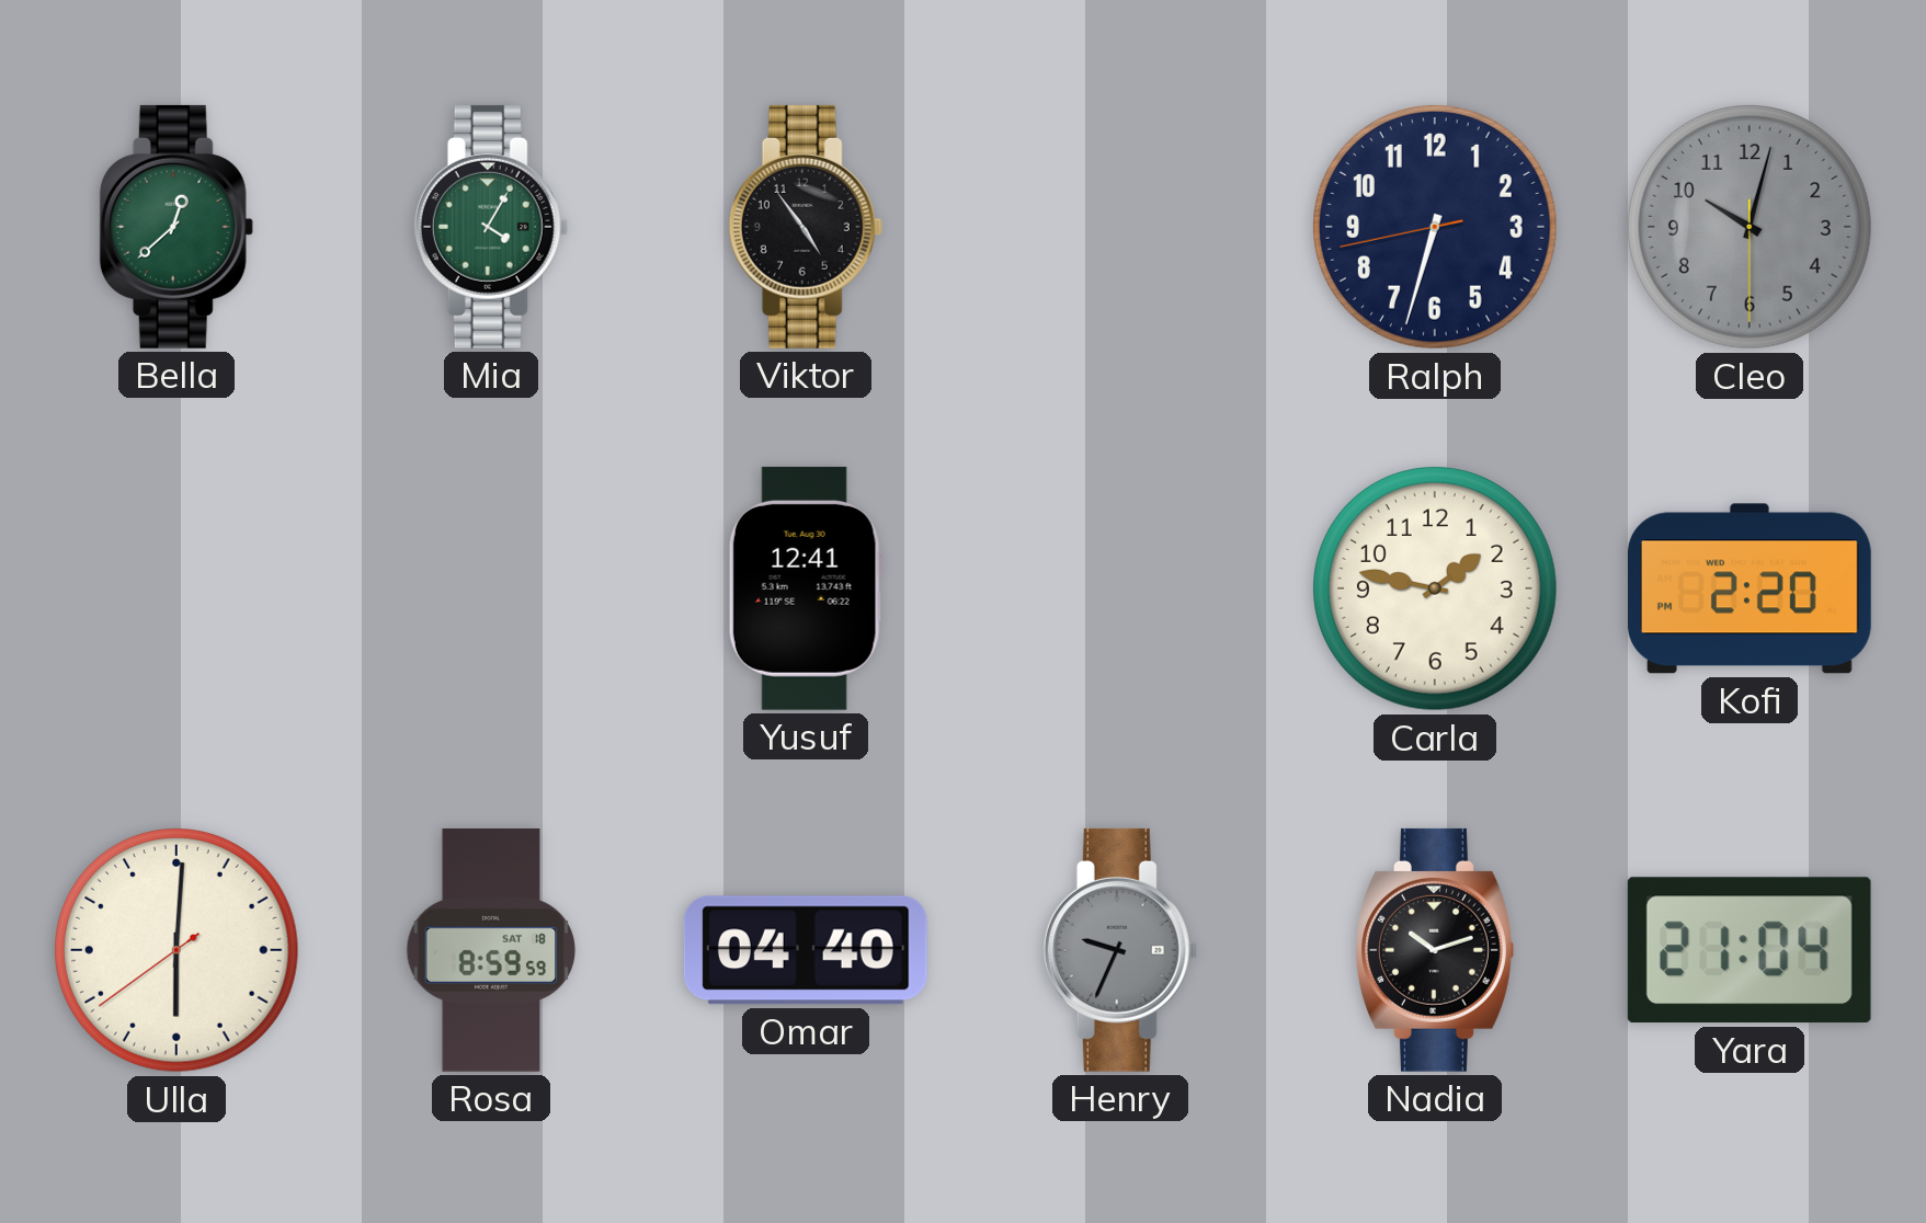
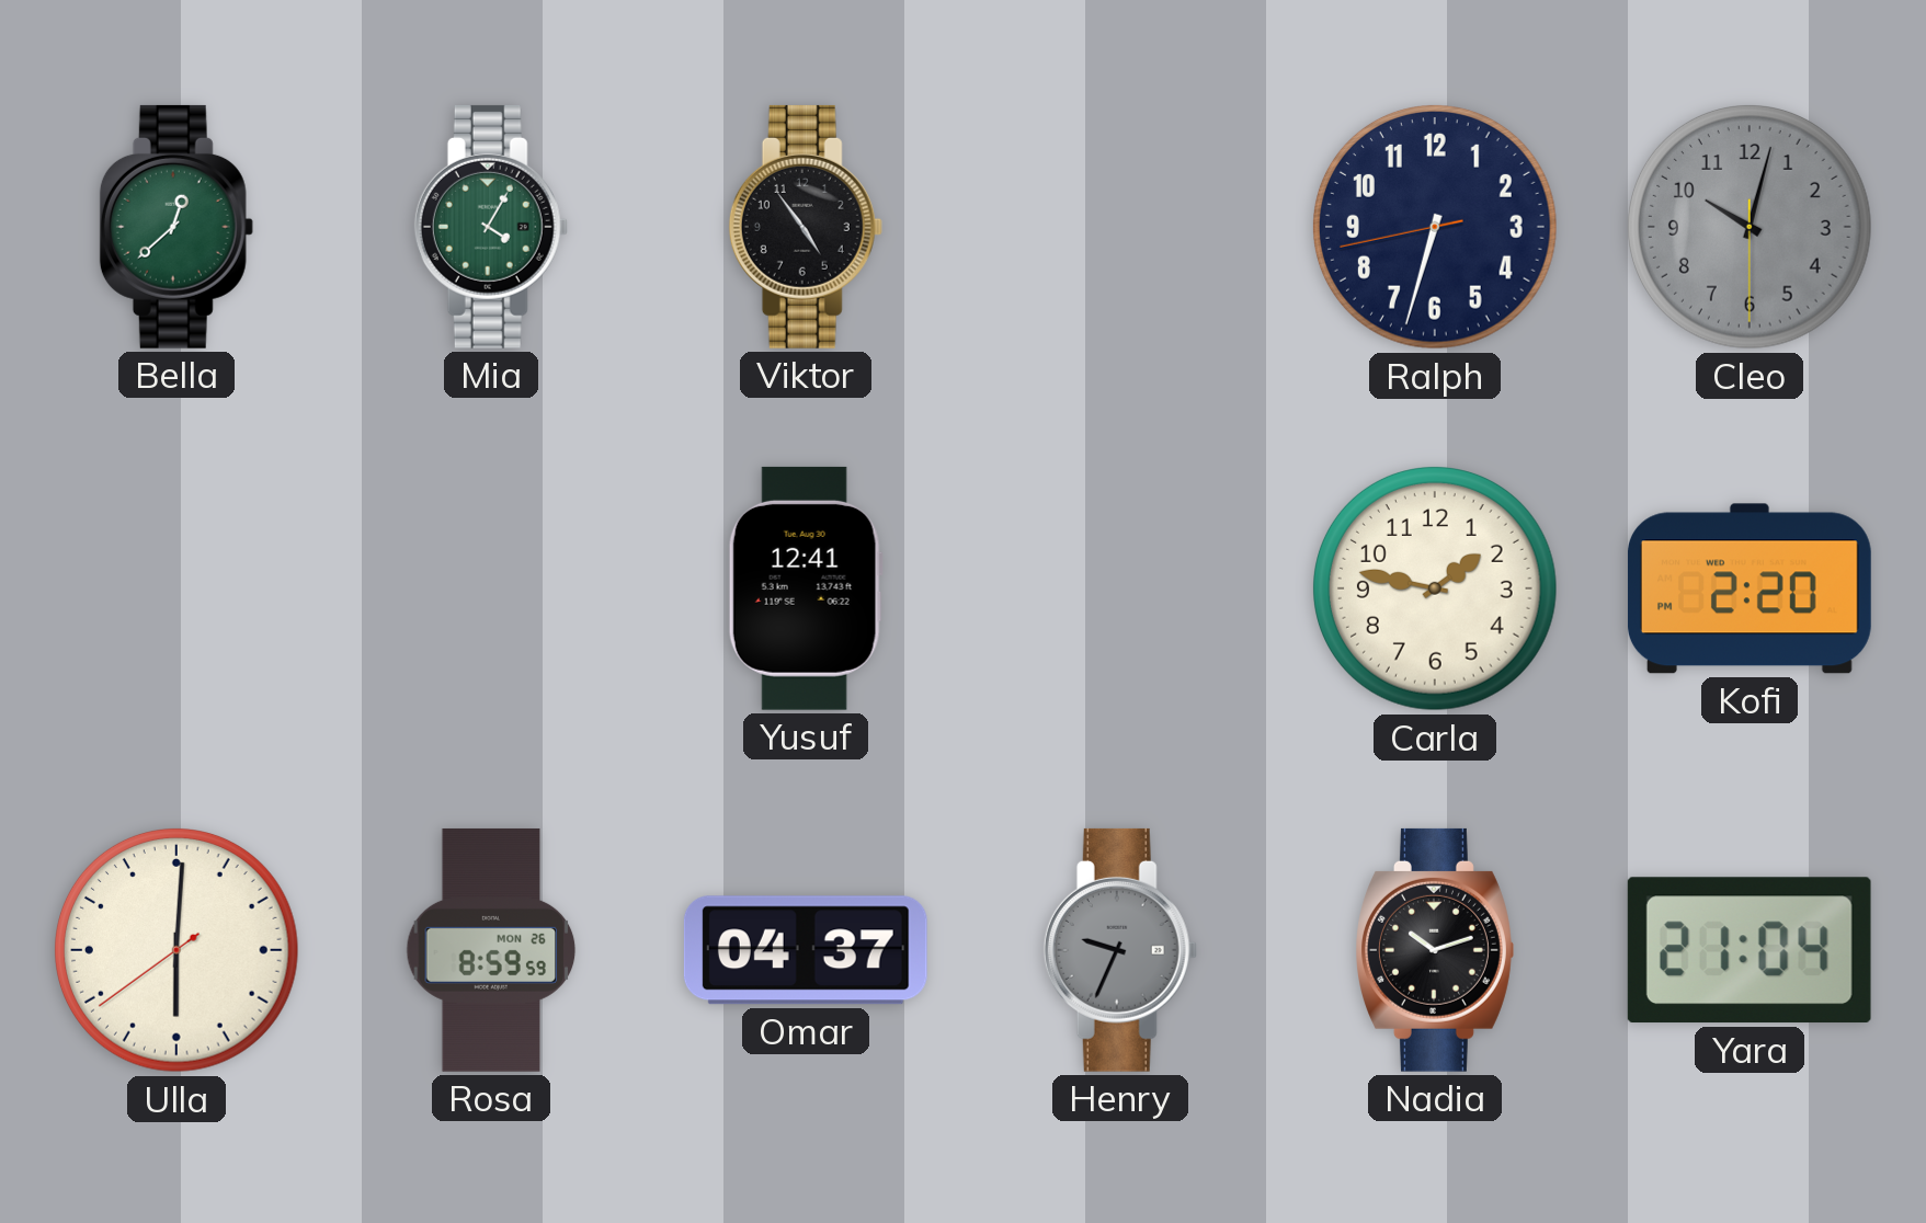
Rosa date: SAT 18 -> MON 26
Omar: 04:40 -> 04:37
